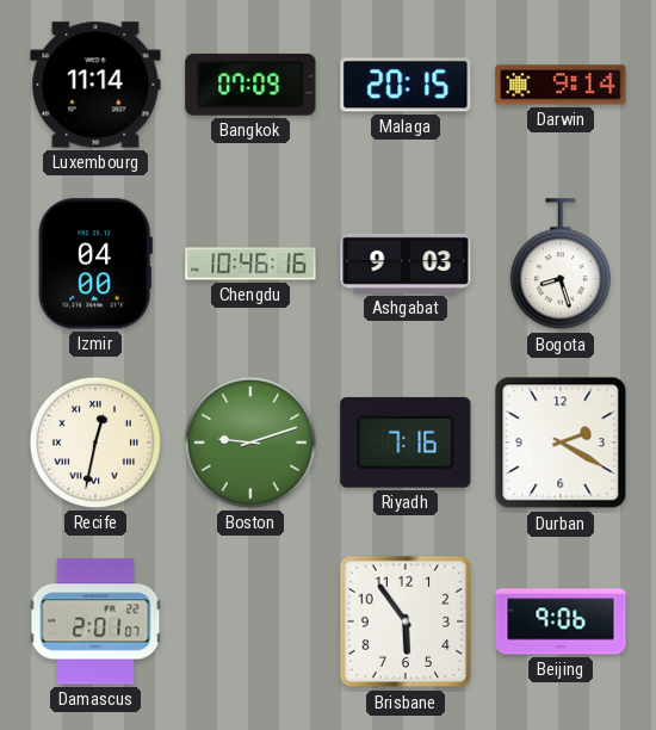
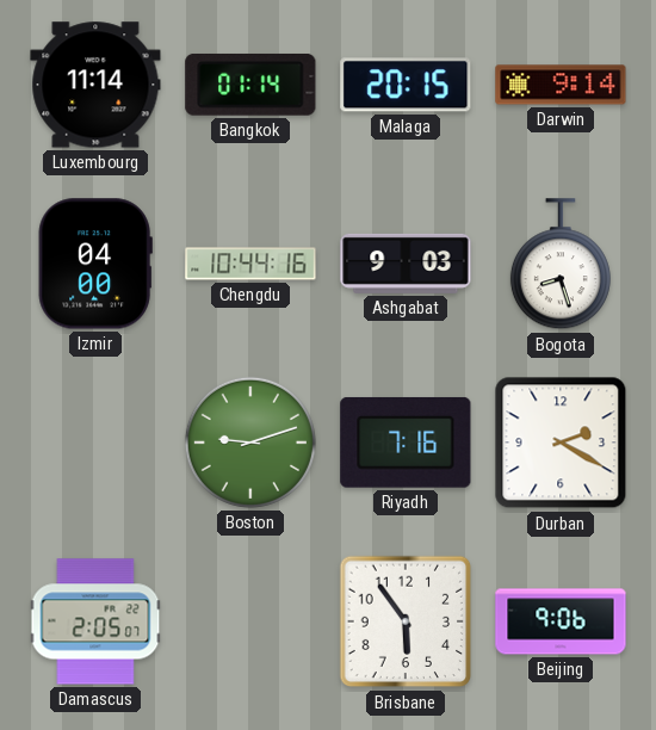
Bangkok: 07:09 -> 01:14
Chengdu: 10:46 -> 10:44
Recife: 12:32 -> none
Damascus: 2:01 -> 2:05
